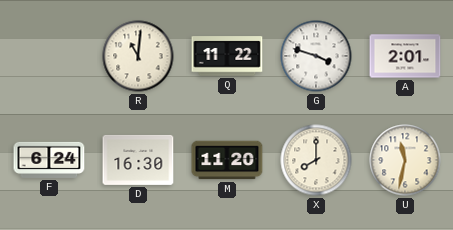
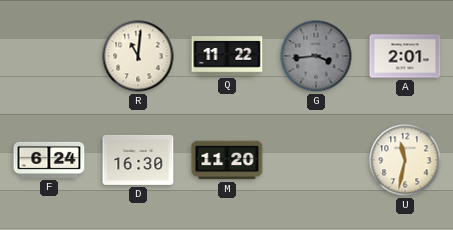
G: 3:48 -> 3:44
G dial: white -> grey
X: 8:00 -> none
